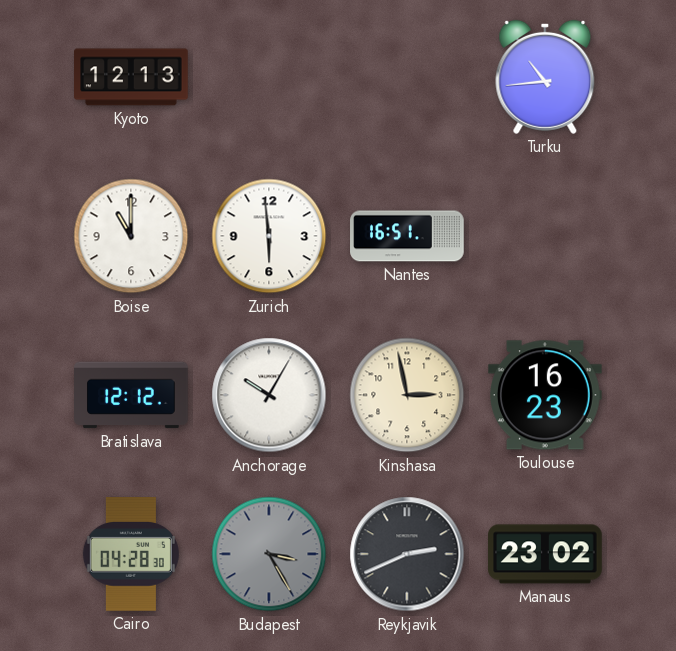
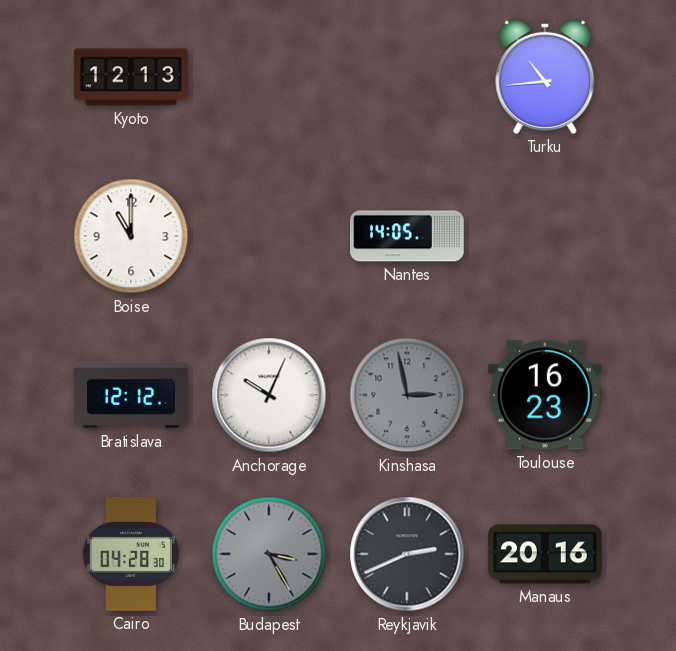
Zurich: 5:59 -> none
Nantes: 16:51 -> 14:05
Anchorage: 10:05 -> 10:04
Kinshasa dial: cream -> grey
Manaus: 23:02 -> 20:16
